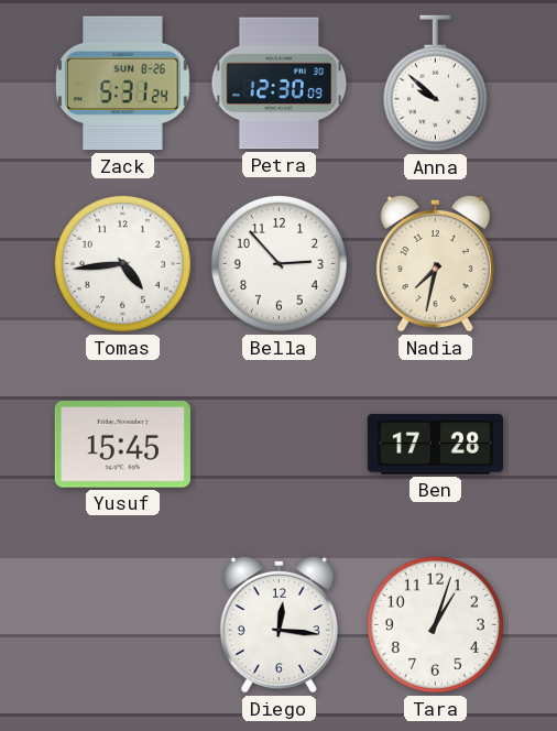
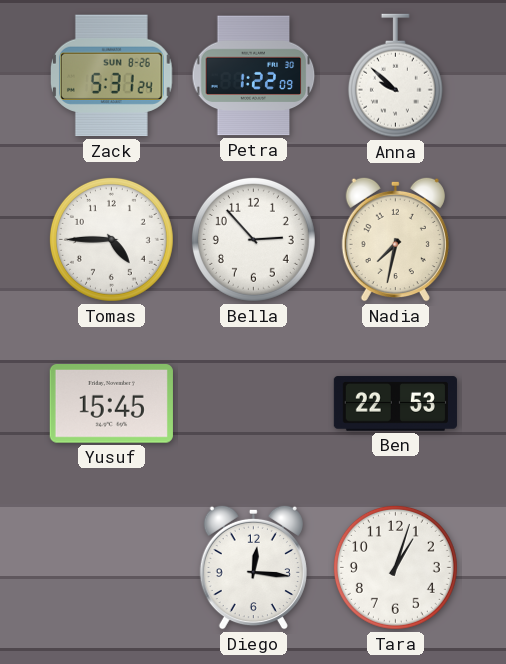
Petra: 12:30 -> 1:22
Tomas: 4:44 -> 4:45
Ben: 17:28 -> 22:53
